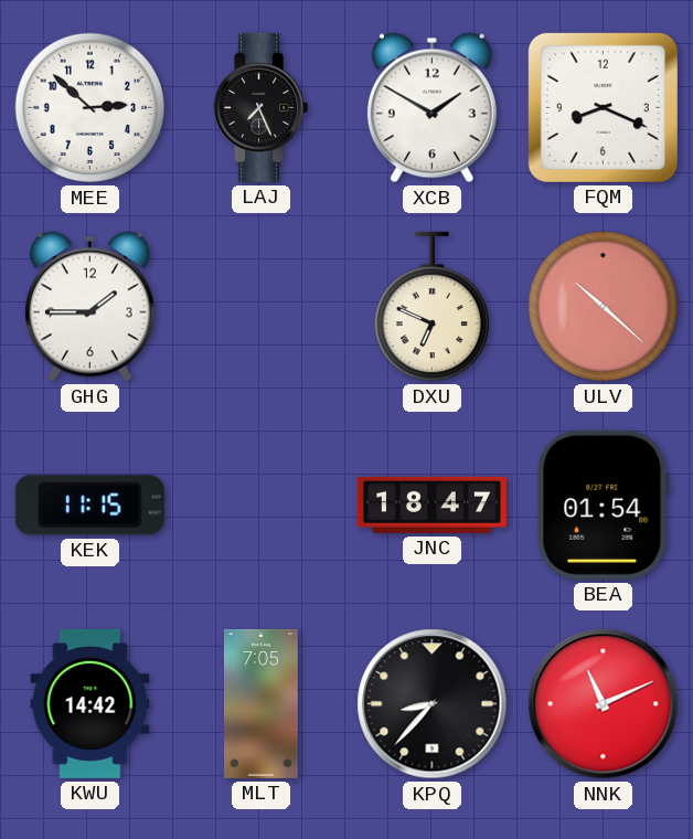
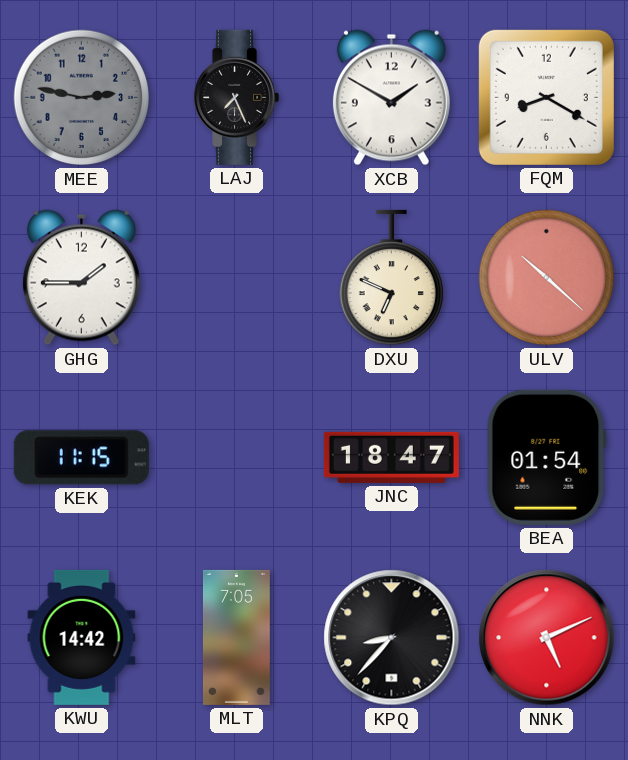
MEE: 2:52 -> 2:47
MEE dial: white -> grey
FQM: 8:19 -> 8:20
NNK: 11:11 -> 5:11
